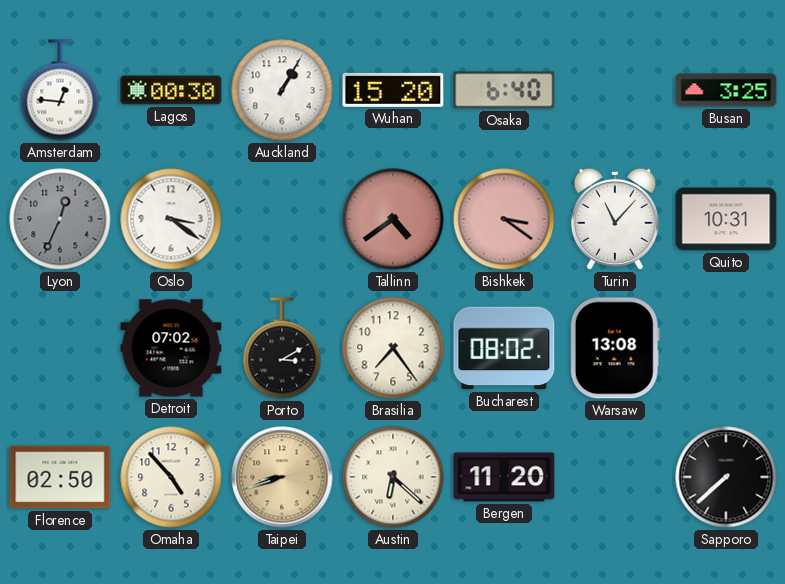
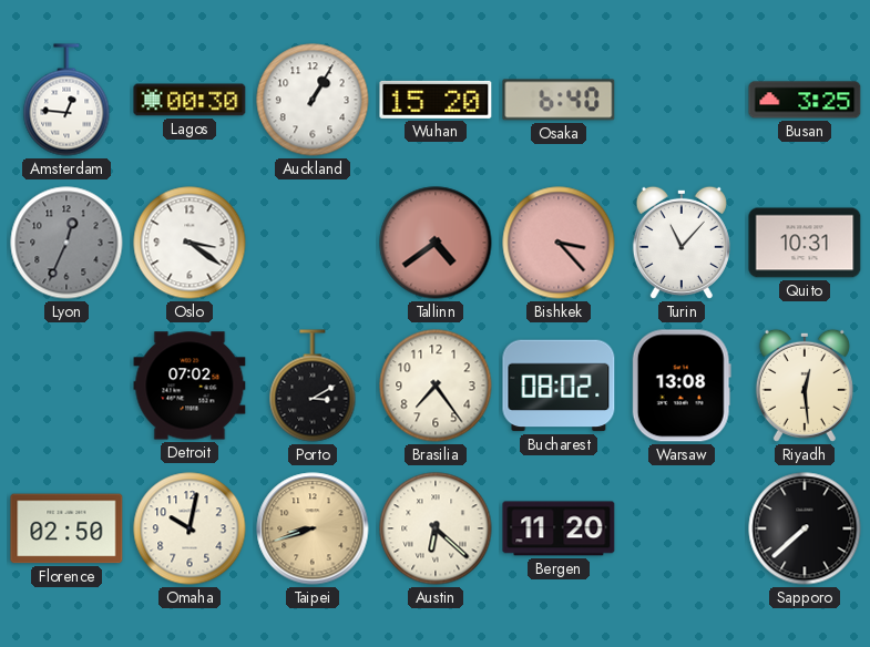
Bishkek: 3:21 -> 3:23
Riyadh: none -> 12:29
Omaha: 4:53 -> 10:02
